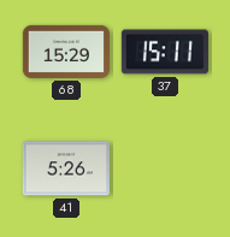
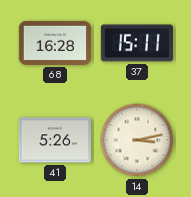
68: 15:29 -> 16:28
14: none -> 3:13
